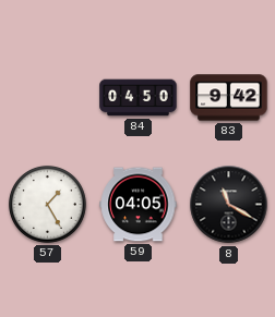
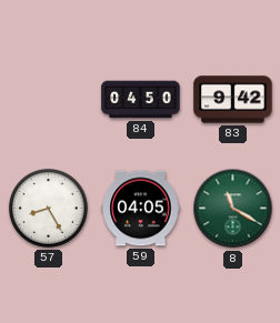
57: 1:25 -> 8:25
8 dial: black -> green
